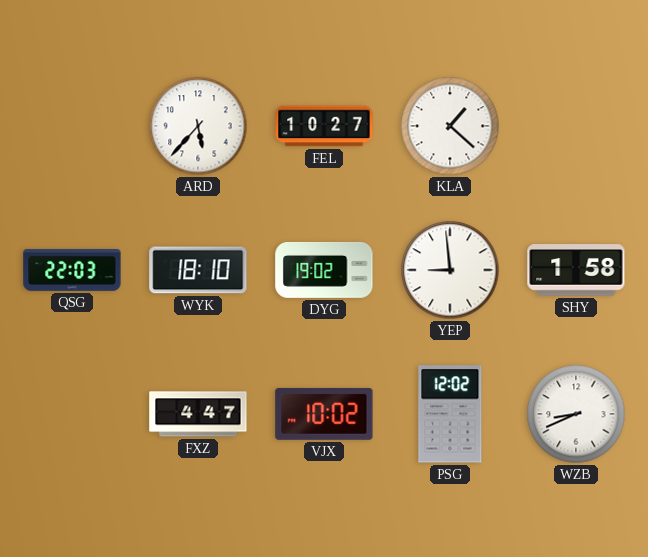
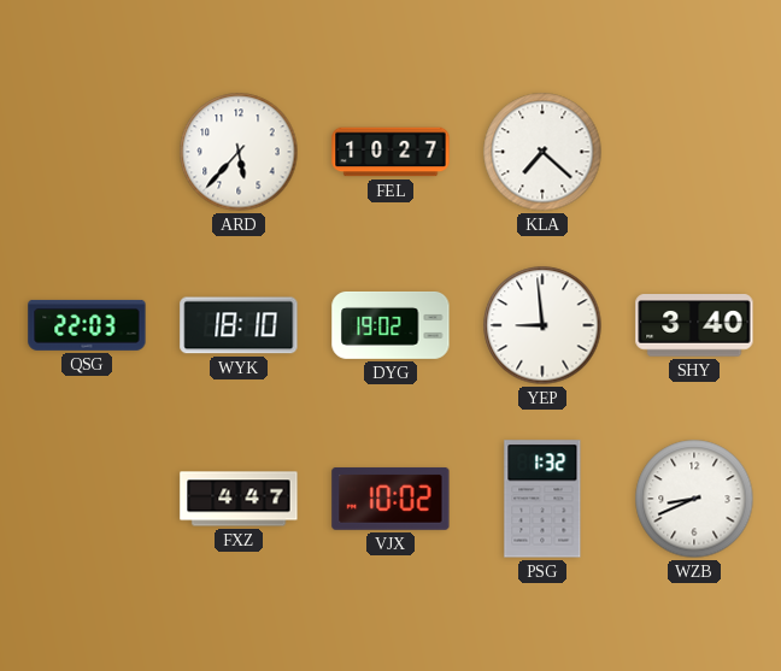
KLA: 1:22 -> 7:22
SHY: 1:58 -> 3:40
PSG: 12:02 -> 1:32
